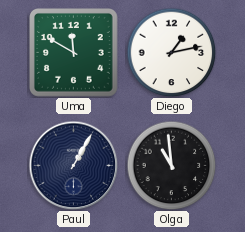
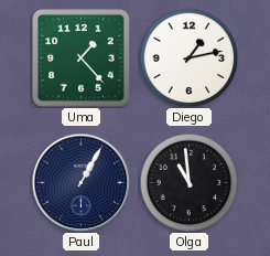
Uma: 11:50 -> 1:23
